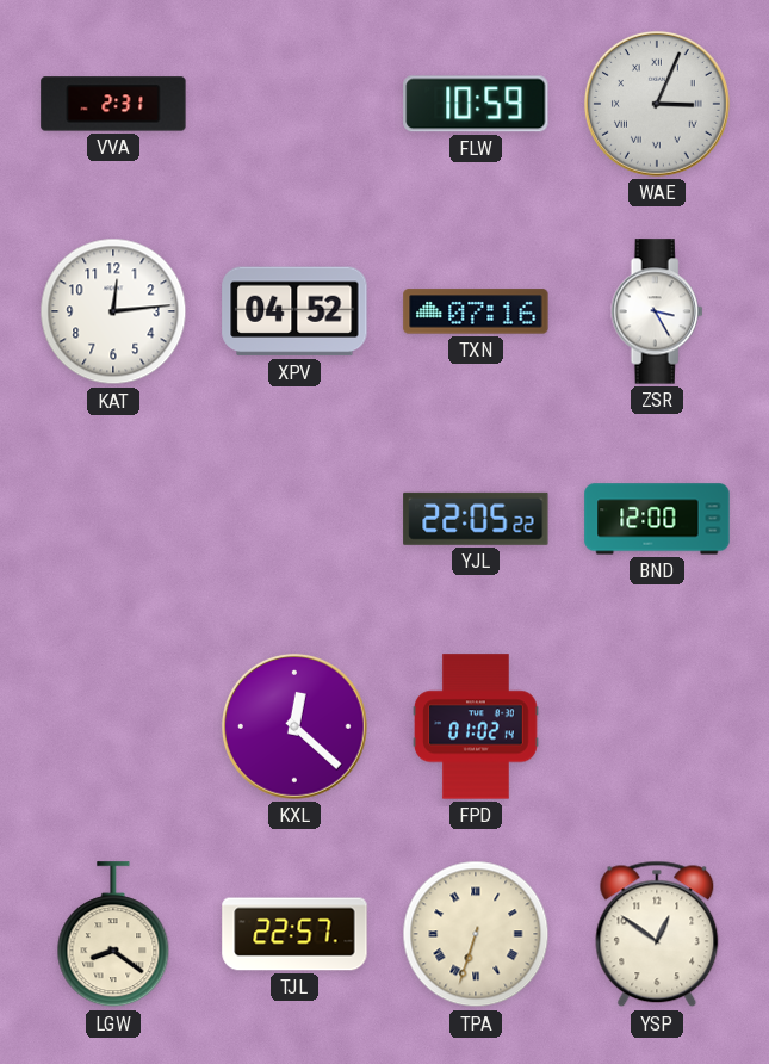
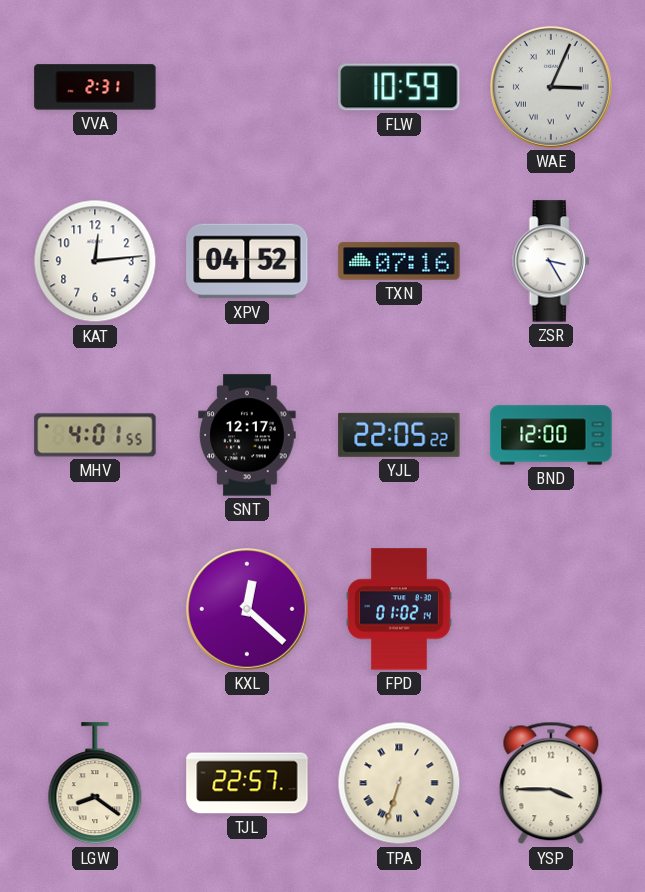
MHV: none -> 4:01
SNT: none -> 12:17
YSP: 12:51 -> 3:45
